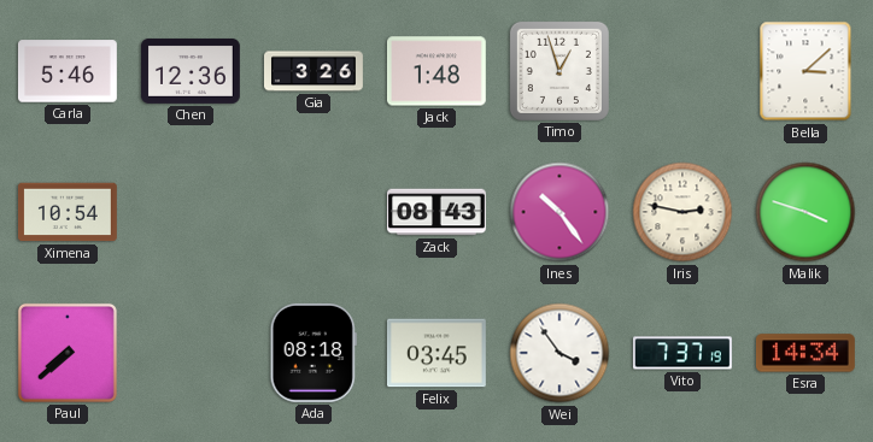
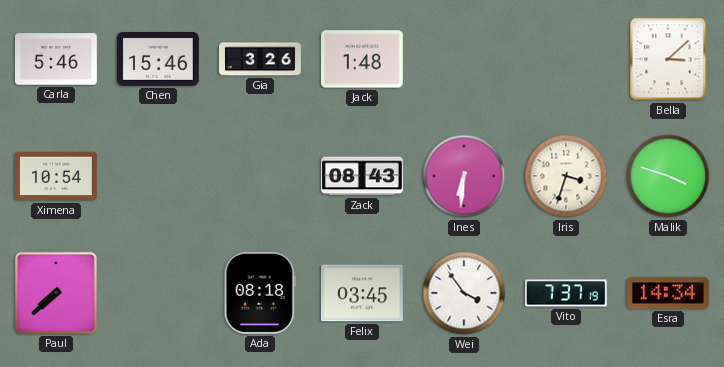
Chen: 12:36 -> 15:46
Timo: 12:57 -> none
Ines: 10:24 -> 6:31
Iris: 2:47 -> 3:33
